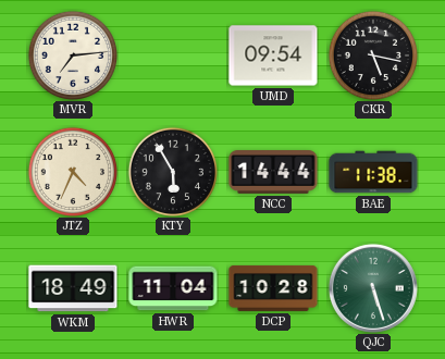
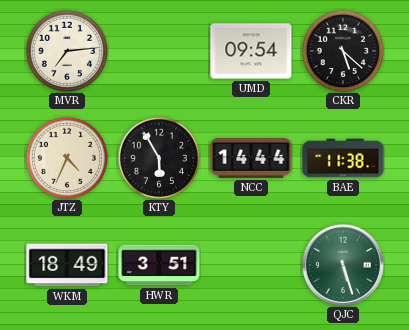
CKR: 5:17 -> 5:22
HWR: 11:04 -> 3:51
DCP: 10:28 -> none
